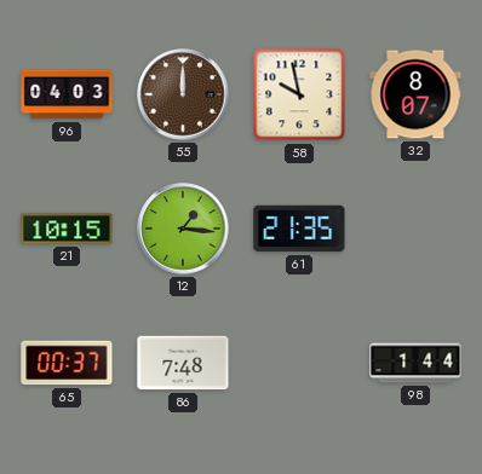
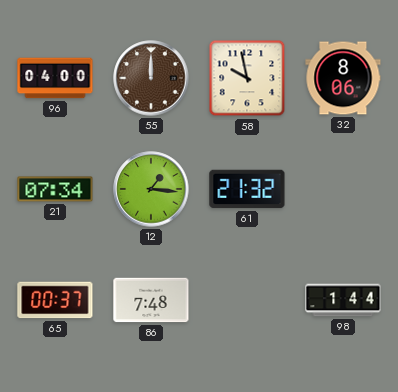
96: 04:03 -> 04:00
32: 8:07 -> 8:06
21: 10:15 -> 07:34
61: 21:35 -> 21:32
